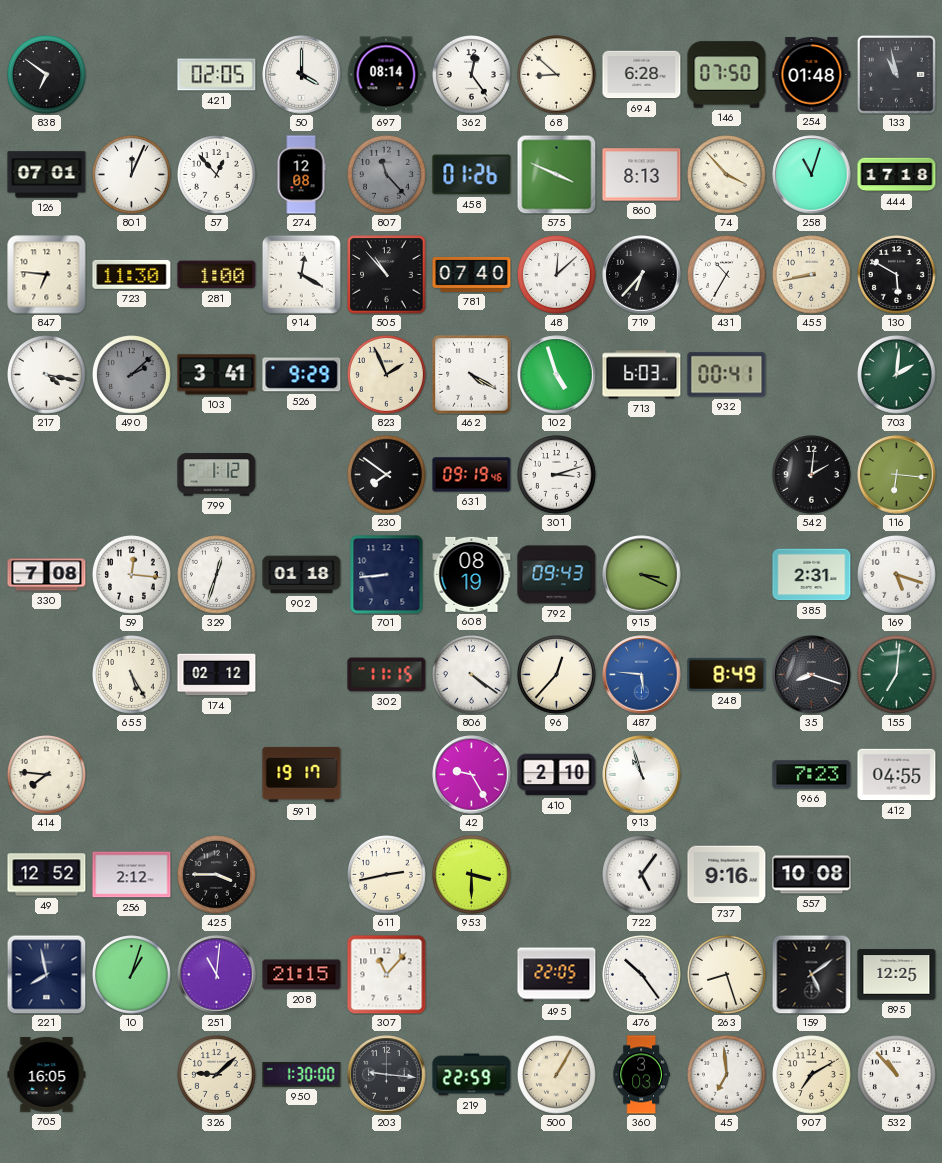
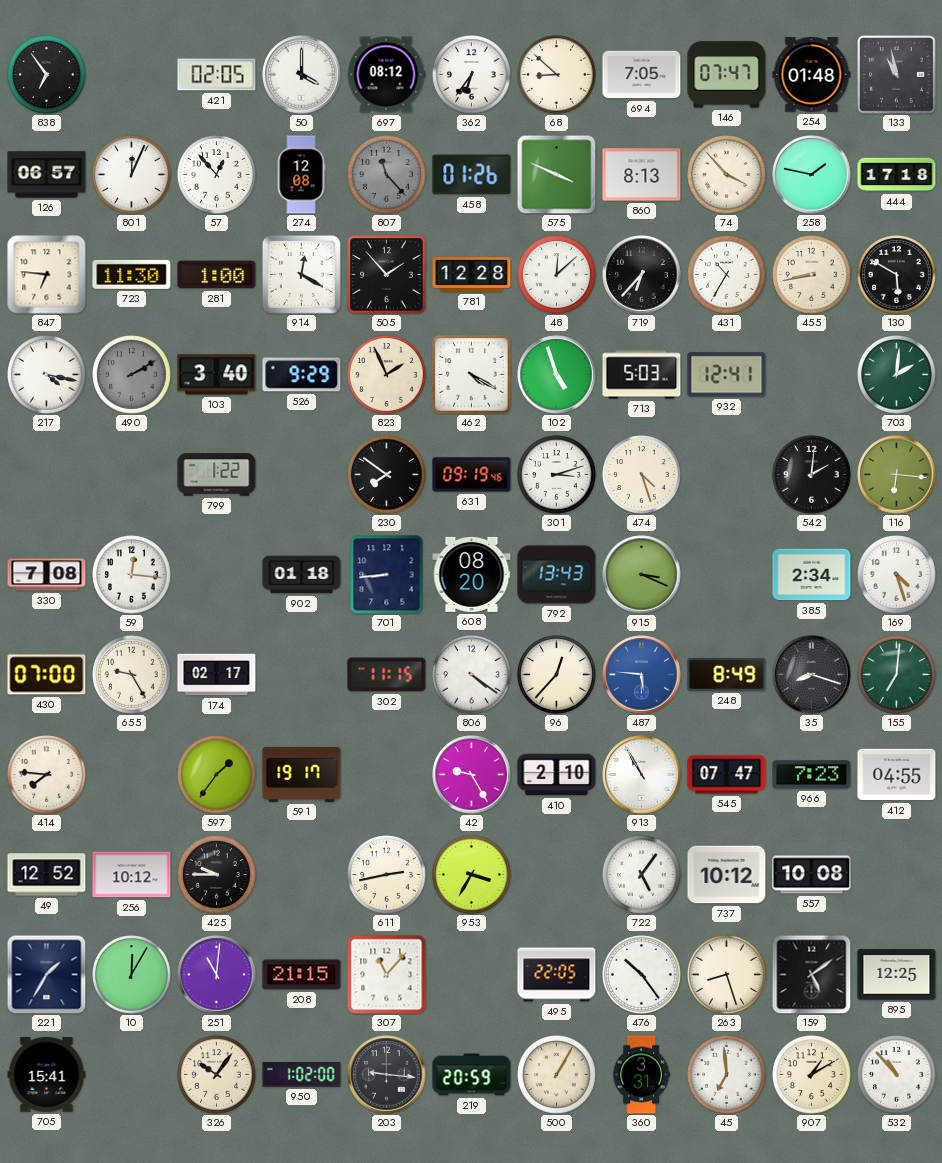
838: 6:51 -> 6:54
697: 08:14 -> 08:12
362: 12:24 -> 6:36
694: 6:28 -> 7:05
146: 07:50 -> 07:47
126: 07:01 -> 06:57
258: 11:03 -> 1:47
505: 10:53 -> 1:53
781: 07:40 -> 12:28
490: 2:08 -> 2:10
103: 3:41 -> 3:40
713: 6:03 -> 5:03
932: 00:41 -> 12:41
799: 1:12 -> 1:22
474: none -> 4:27
329: 12:33 -> none
608: 08:19 -> 08:20
792: 09:43 -> 13:43
385: 2:31 -> 2:34
169: 5:18 -> 4:27
430: none -> 07:00
655: 5:25 -> 9:25
174: 02:12 -> 02:17
597: none -> 1:36
913: 10:57 -> 10:55
545: none -> 07:47
256: 2:12 -> 10:12
425: 3:45 -> 9:45
953: 3:30 -> 3:35
737: 9:16 -> 10:12
221: 7:58 -> 1:35
10: 1:03 -> 12:05
705: 16:05 -> 15:41
326: 9:08 -> 10:06
950: 1:30 -> 1:02
219: 22:59 -> 20:59
360: 3:03 -> 3:31
907: 7:10 -> 1:10
